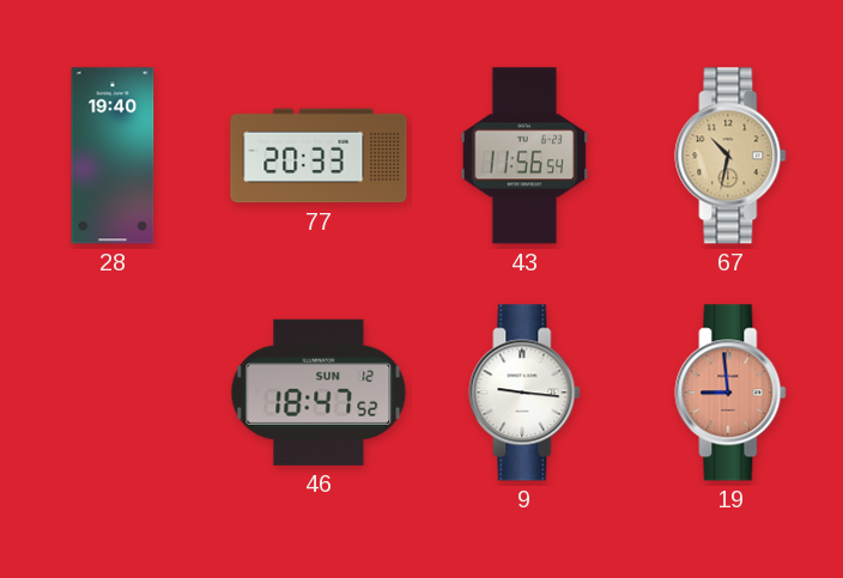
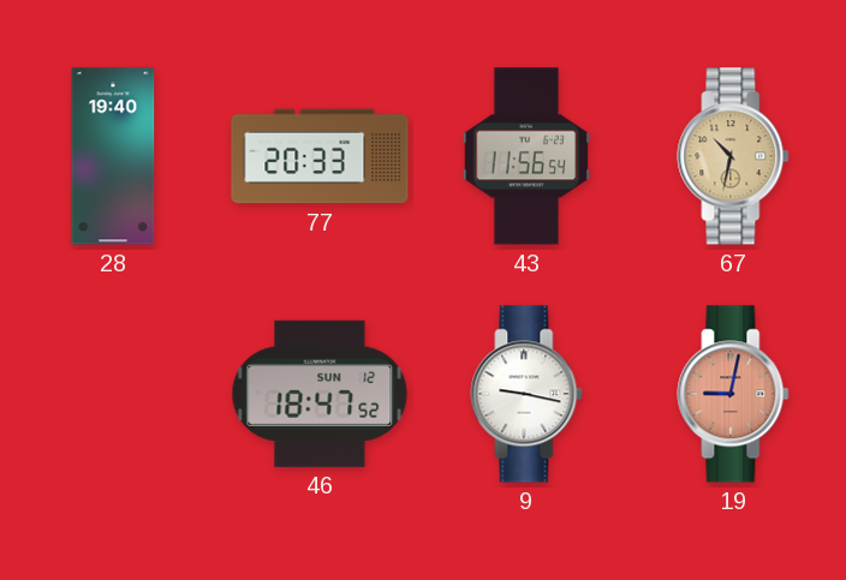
9: 9:16 -> 9:17
19: 8:59 -> 9:02
